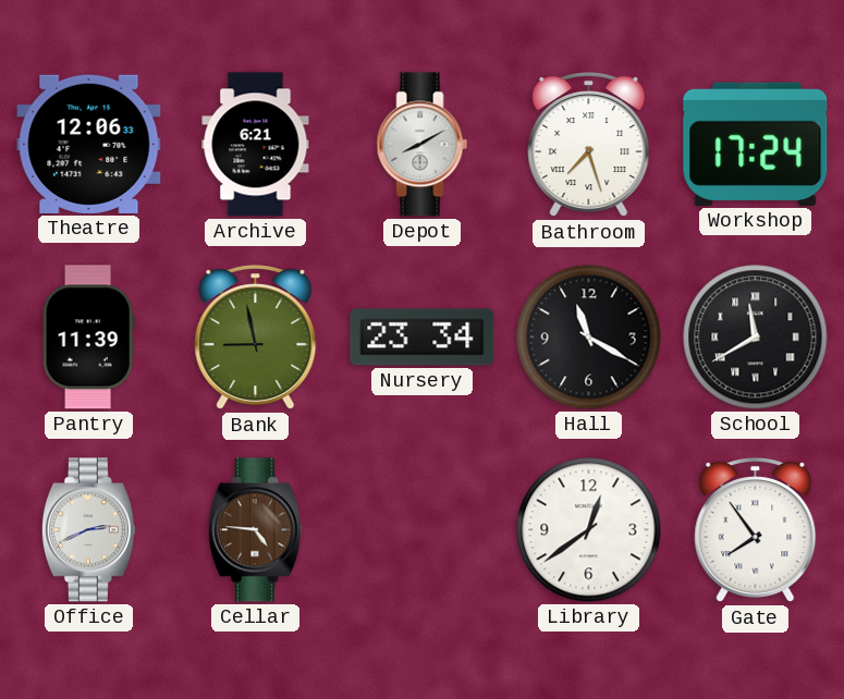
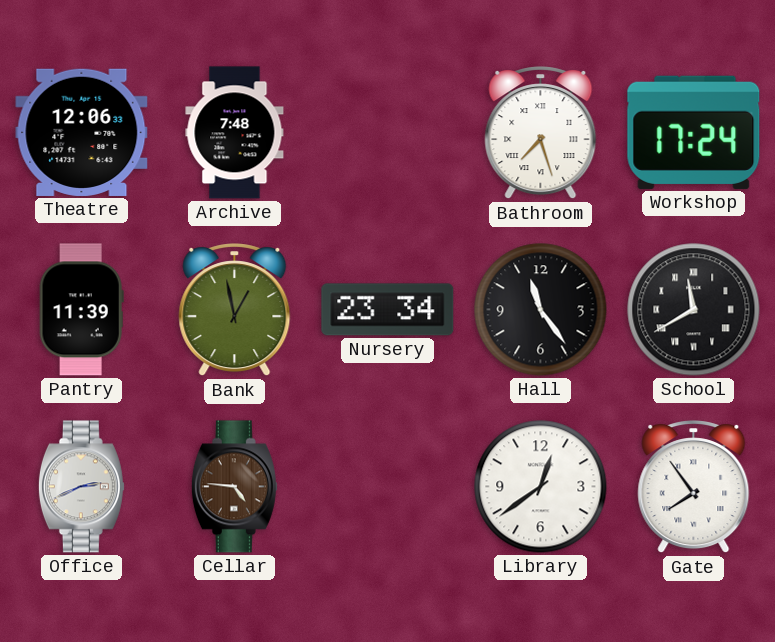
Archive: 6:21 -> 7:48
Depot: 8:10 -> none
Bank: 8:58 -> 12:58
Hall: 11:20 -> 11:24
